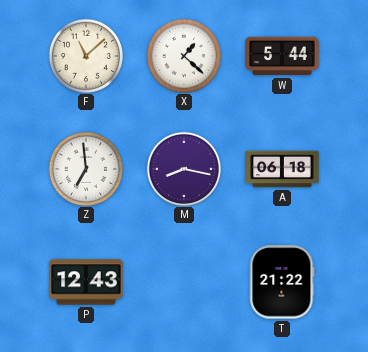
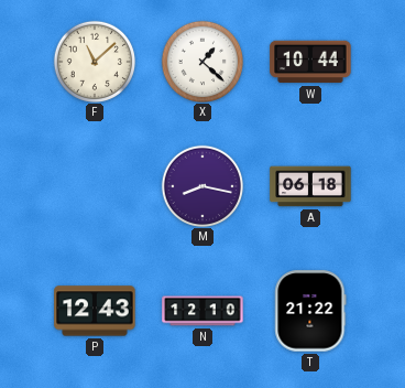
W: 5:44 -> 10:44
Z: 6:59 -> none
N: none -> 12:10
